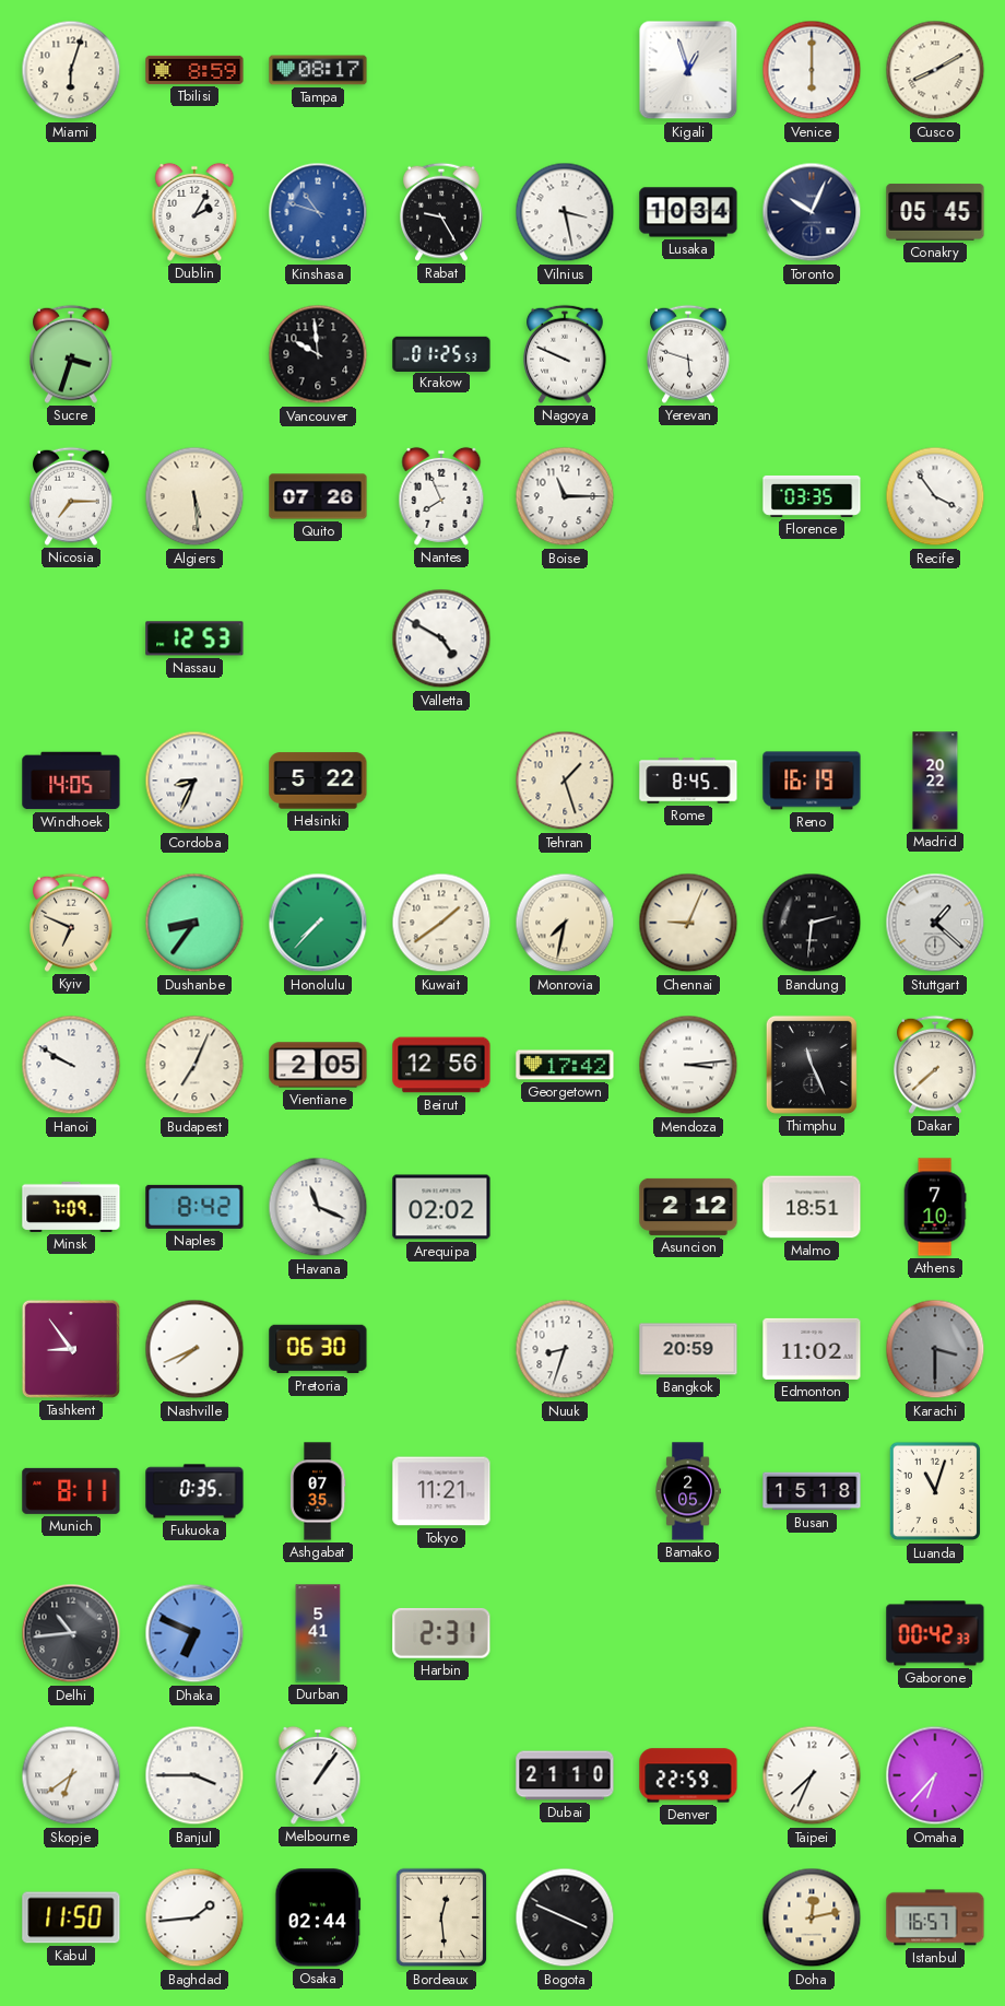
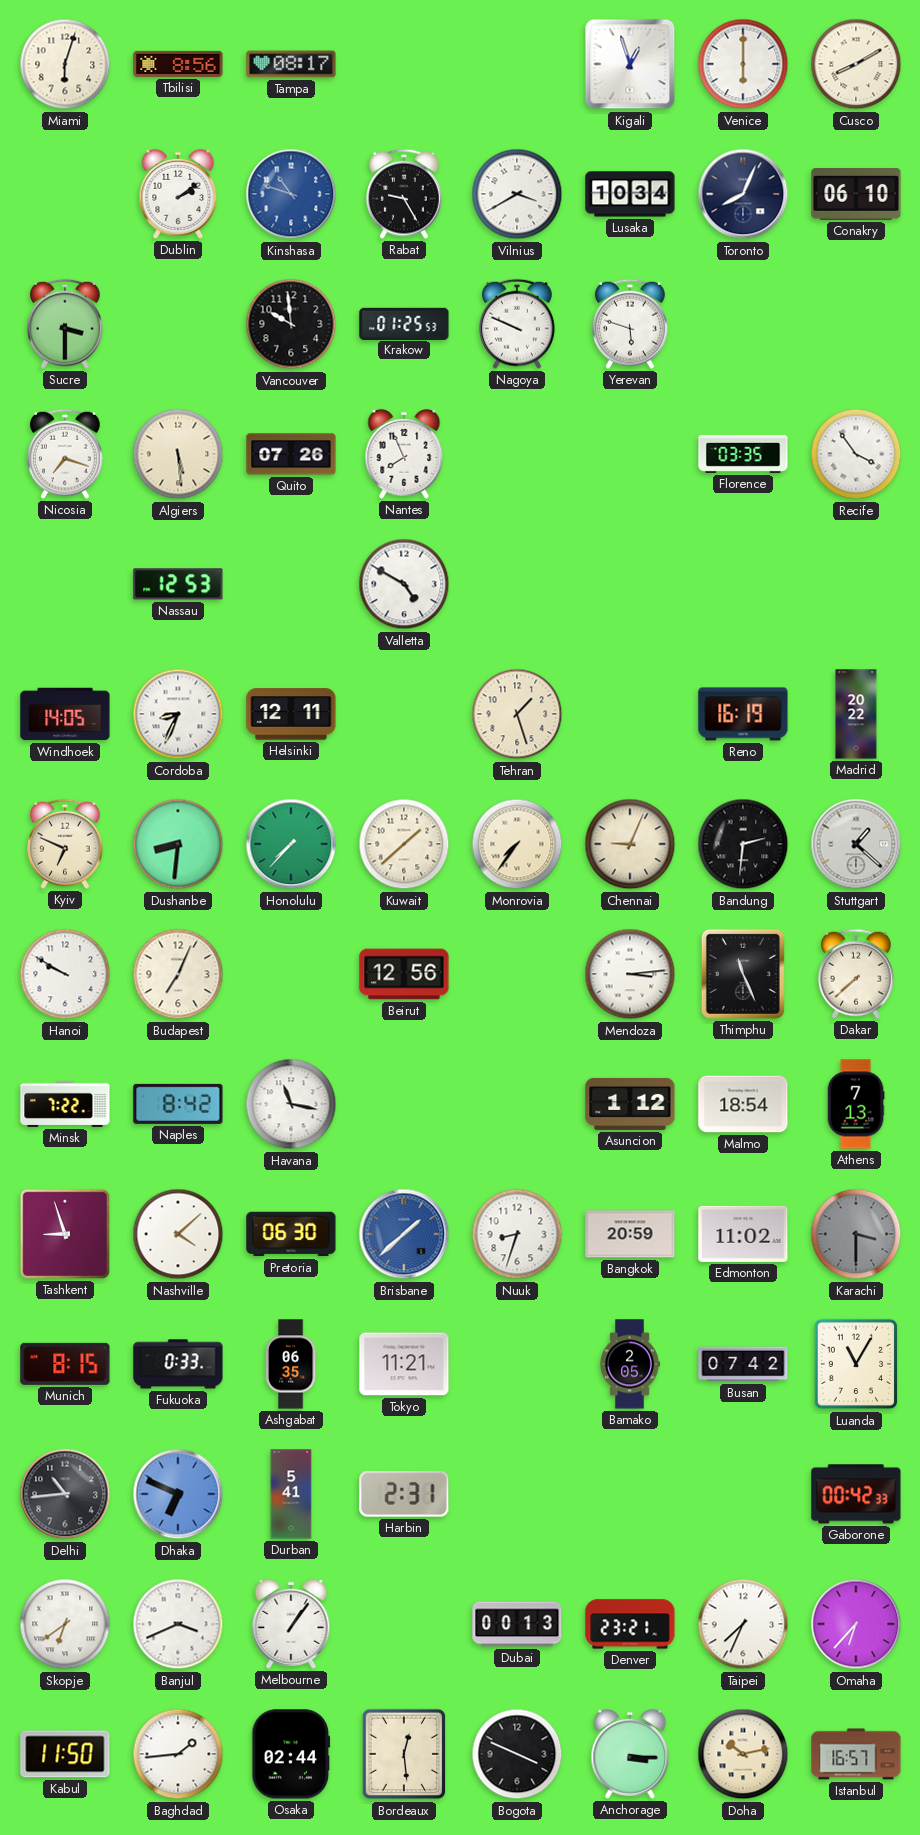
Tbilisi: 8:59 -> 8:56
Dublin: 2:05 -> 2:09
Vilnius: 3:28 -> 3:40
Toronto: 10:04 -> 8:04
Conakry: 05:45 -> 06:10
Sucre: 3:33 -> 3:30
Nicosia: 7:15 -> 7:18
Boise: 11:15 -> none
Helsinki: 5:22 -> 12:11
Rome: 8:45 -> none
Dushanbe: 8:36 -> 8:31
Kuwait: 1:39 -> 1:38
Monrovia: 7:32 -> 7:36
Vientiane: 2:05 -> none
Georgetown: 17:42 -> none
Minsk: 7:09 -> 7:22
Havana: 11:19 -> 11:17
Arequipa: 02:02 -> none
Asuncion: 2:12 -> 1:12
Malmo: 18:51 -> 18:54
Athens: 7:10 -> 7:13
Tashkent: 8:54 -> 8:57
Nashville: 7:41 -> 4:08
Brisbane: none -> 1:38
Munich: 8:11 -> 8:15
Fukuoka: 0:35 -> 0:33
Ashgabat: 07:35 -> 06:35
Busan: 15:18 -> 07:42
Luanda: 11:03 -> 11:05
Banjul: 3:45 -> 3:41
Dubai: 21:10 -> 00:13
Denver: 22:59 -> 23:21
Anchorage: none -> 3:15
Doha: 12:13 -> 10:13
